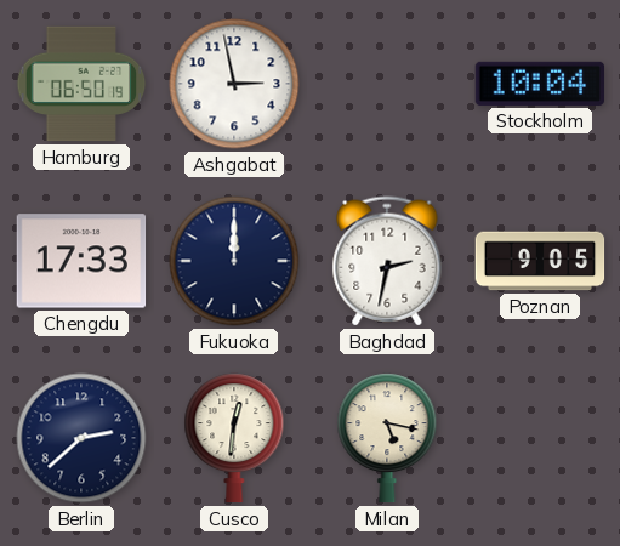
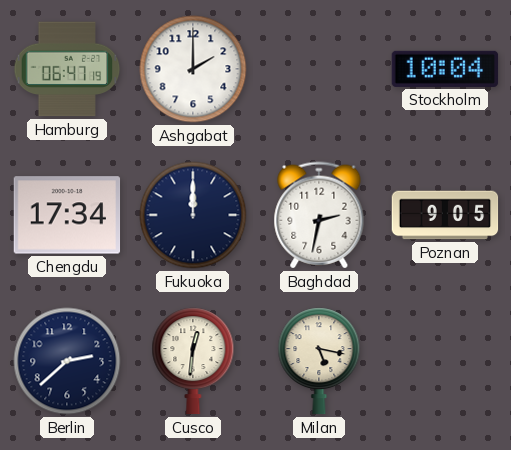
Hamburg: 06:50 -> 06:47
Ashgabat: 2:58 -> 2:00
Chengdu: 17:33 -> 17:34
